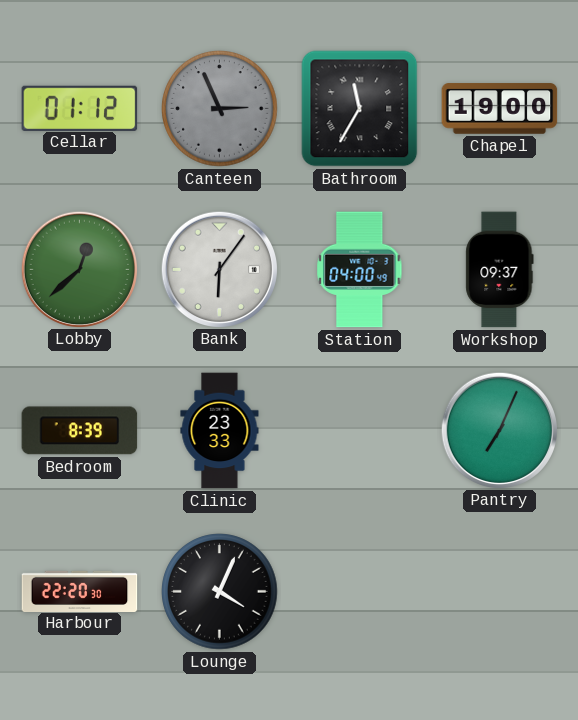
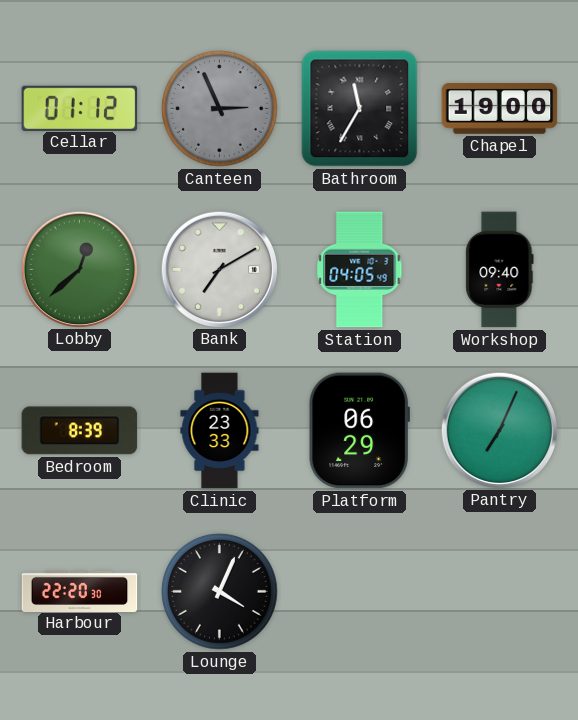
Bank: 6:06 -> 7:10
Station: 04:00 -> 04:05
Workshop: 09:37 -> 09:40
Platform: none -> 06:29
